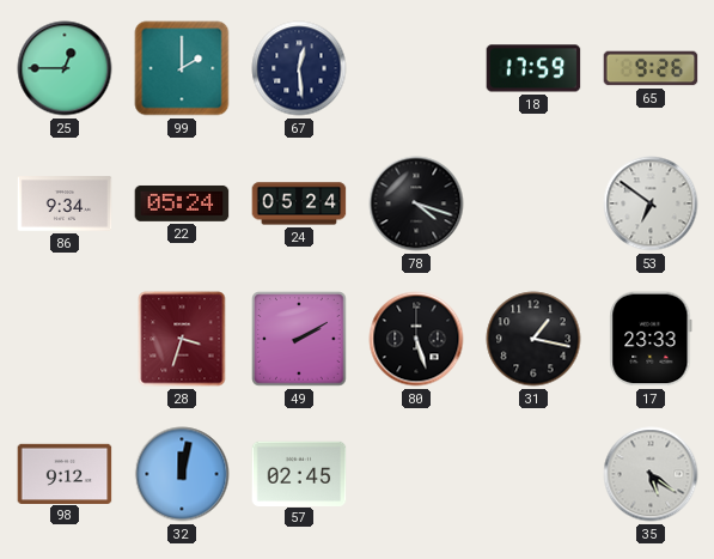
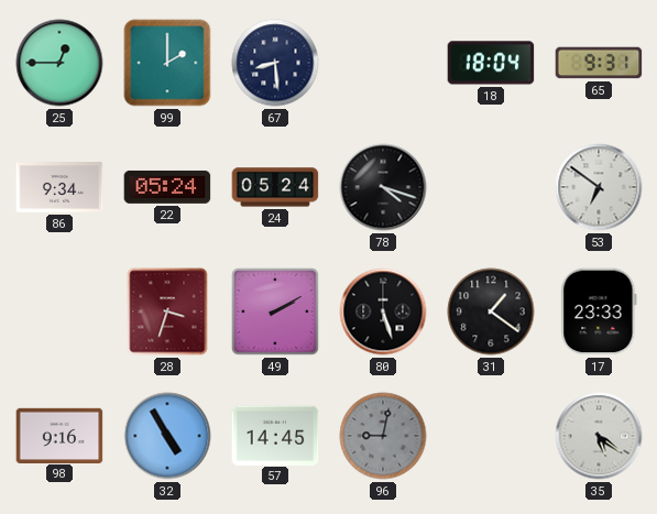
67: 12:29 -> 8:29
18: 17:59 -> 18:04
65: 9:26 -> 9:31
31: 1:17 -> 1:21
98: 9:12 -> 9:16
32: 12:02 -> 4:55
57: 02:45 -> 14:45
96: none -> 9:02
